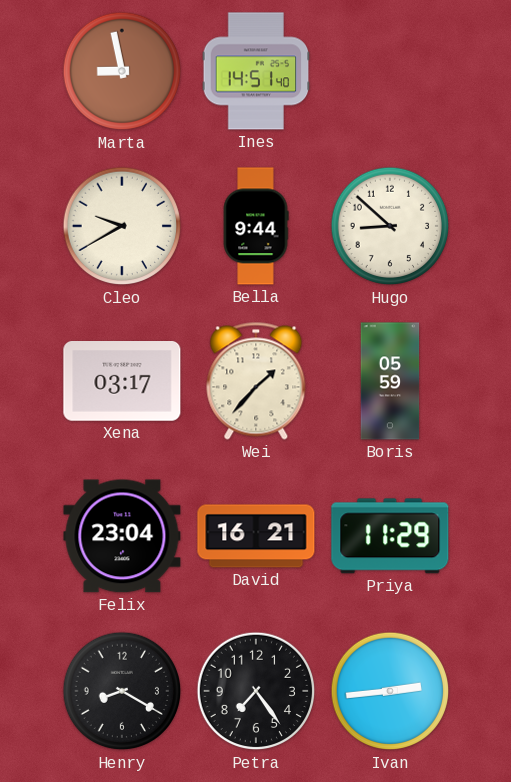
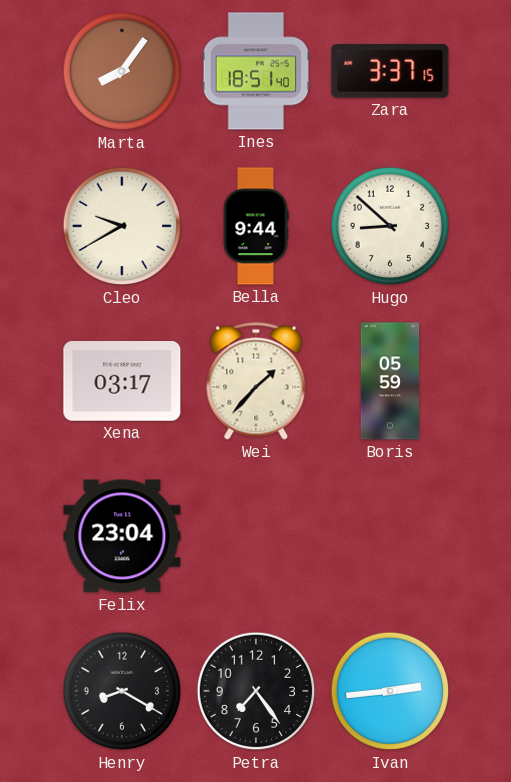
Marta: 8:58 -> 8:06
Ines: 14:51 -> 18:51
Zara: none -> 3:37
David: 16:21 -> none
Priya: 11:29 -> none
